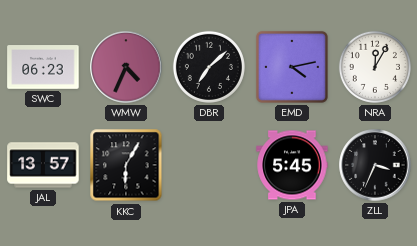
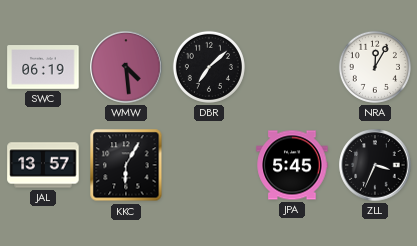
SWC: 06:23 -> 06:19
WMW: 4:34 -> 4:29
EMD: 4:13 -> none
